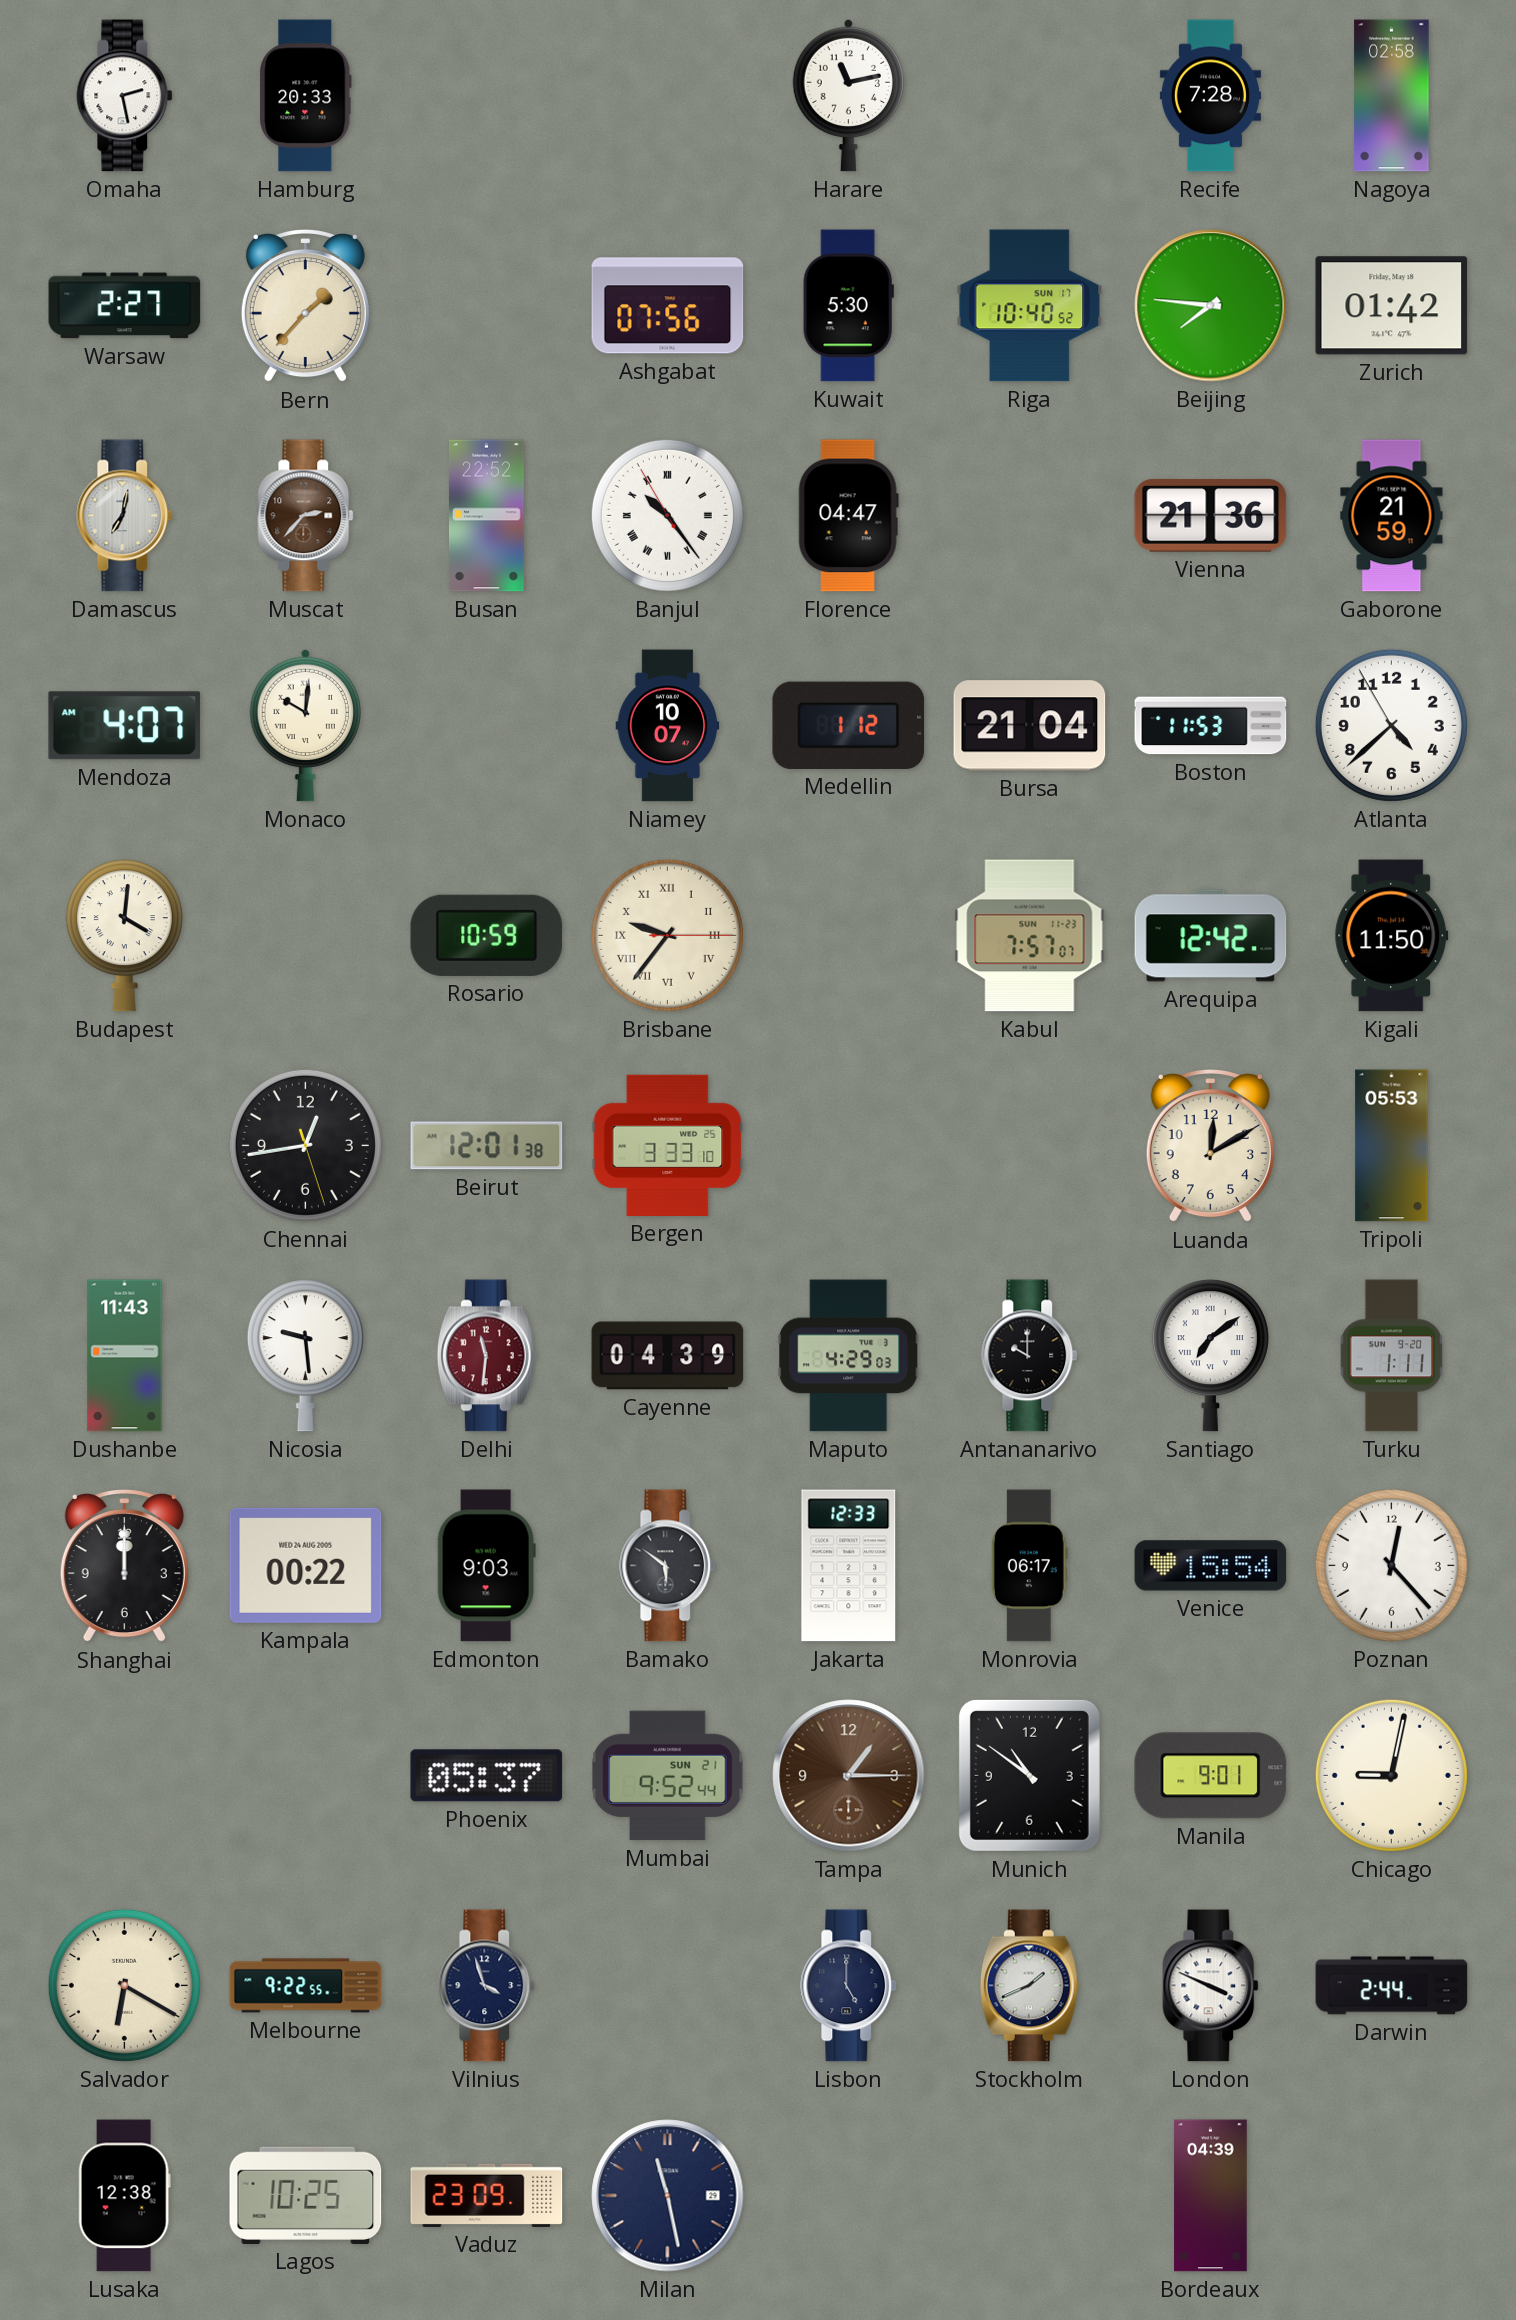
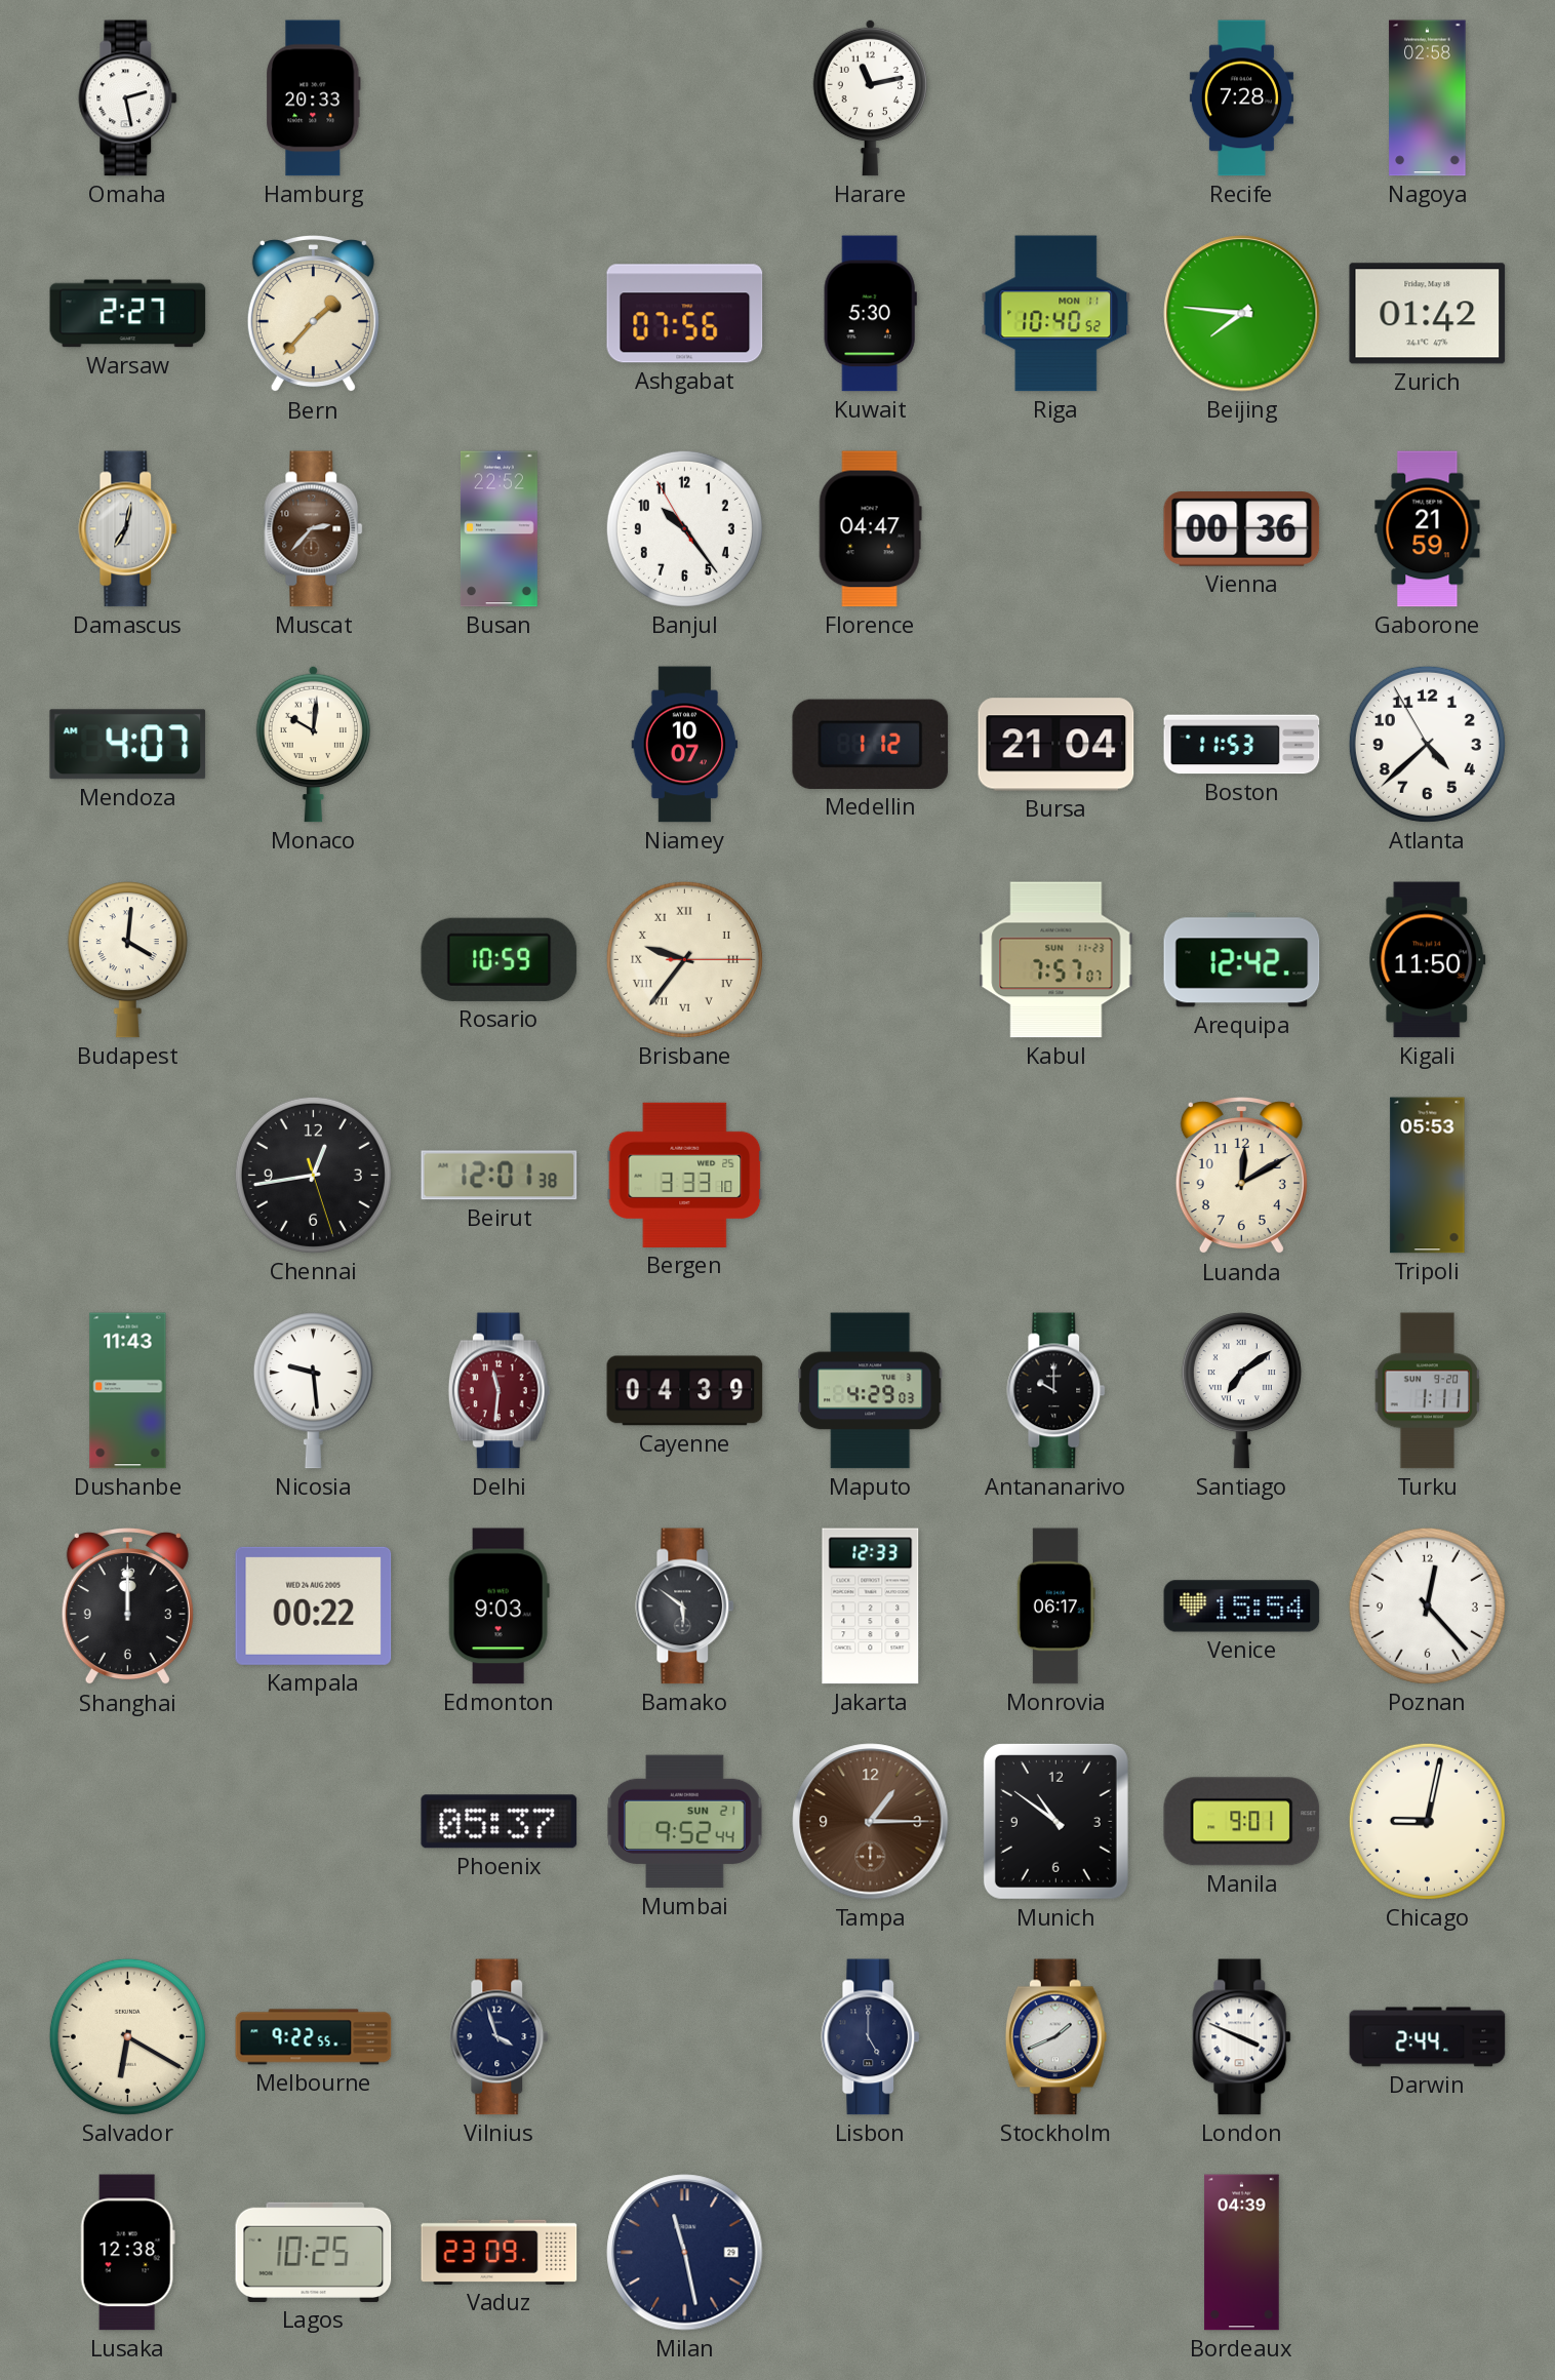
Riga date: SUN 17 -> MON 11
Banjul numerals: Roman -> Arabic
Vienna: 21:36 -> 00:36
